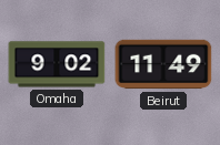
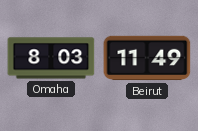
Omaha: 9:02 -> 8:03
